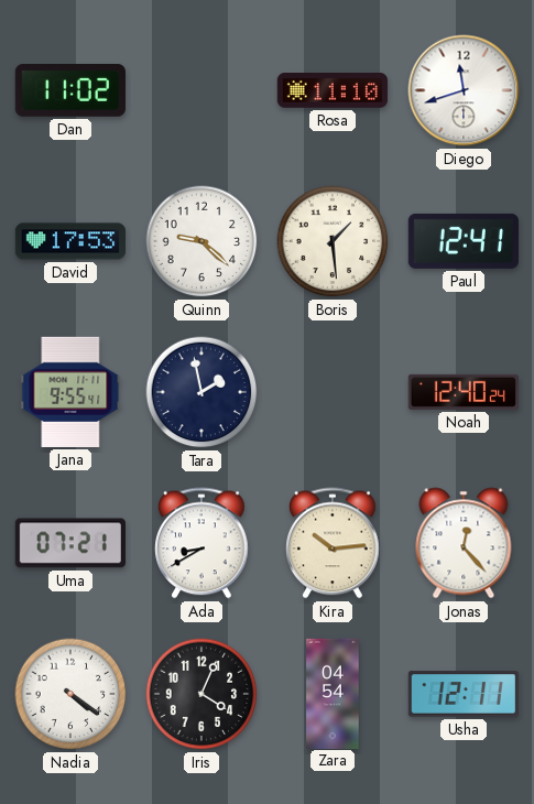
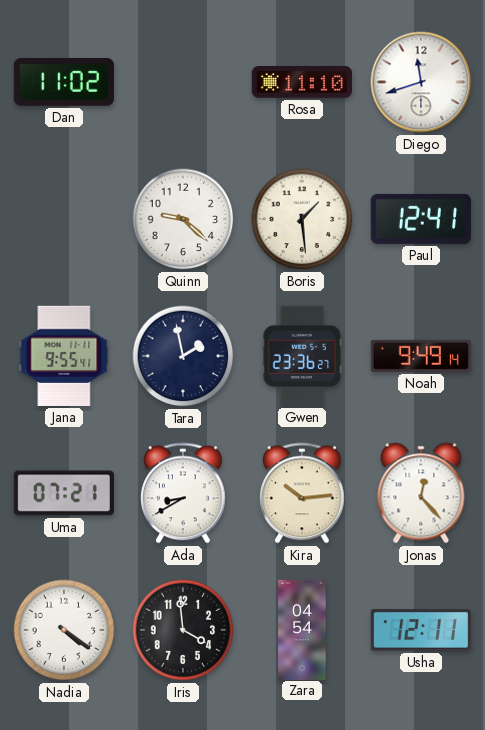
David: 17:53 -> none
Gwen: none -> 23:36
Noah: 12:40 -> 9:49
Iris: 4:04 -> 3:59
